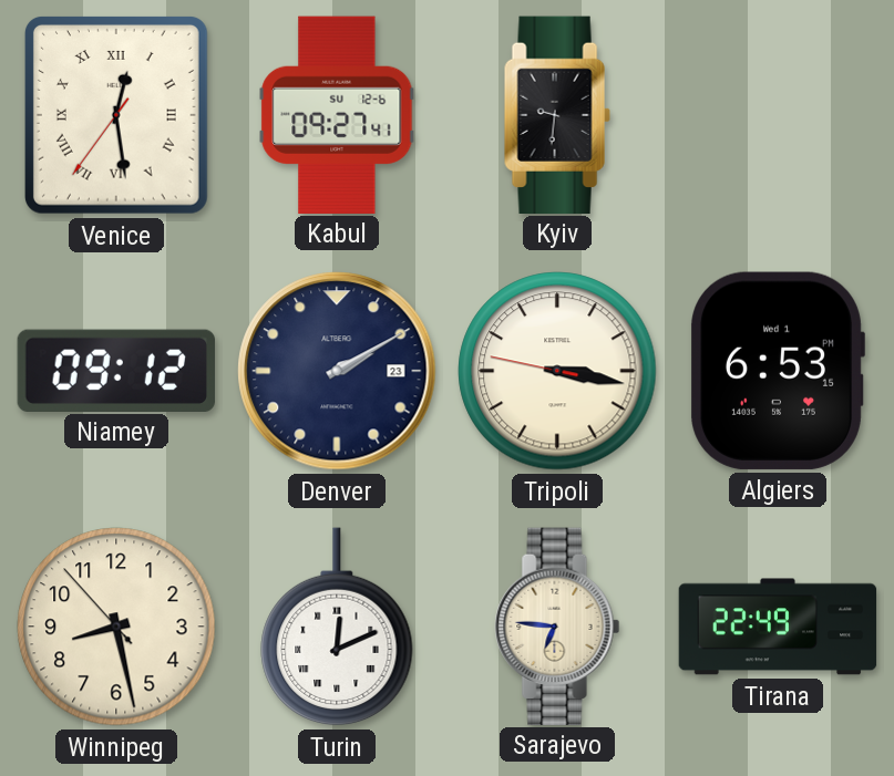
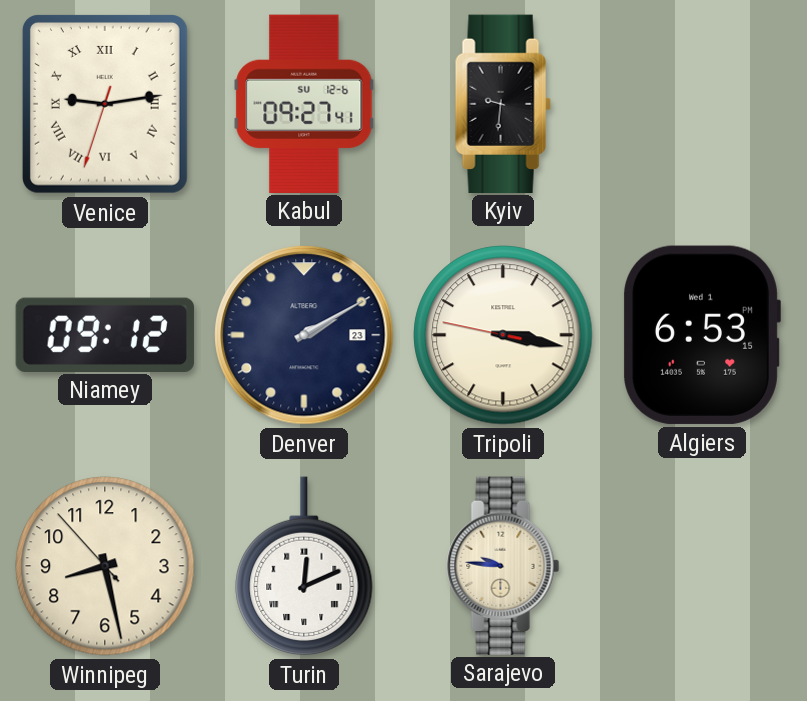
Venice: 12:28 -> 9:13
Sarajevo: 6:46 -> 9:46
Tirana: 22:49 -> none
